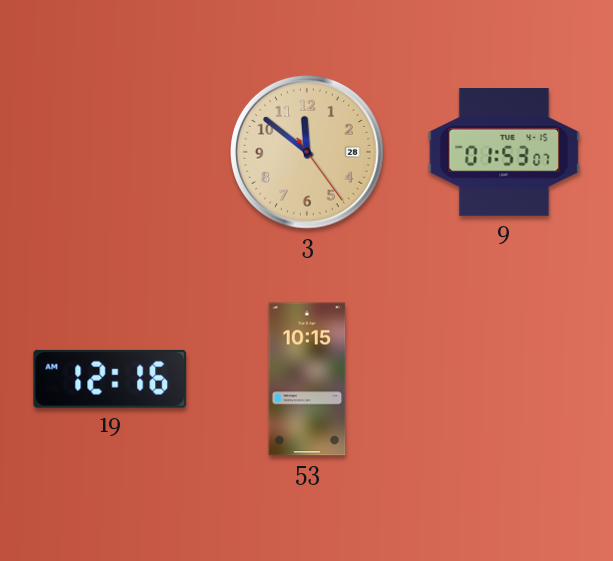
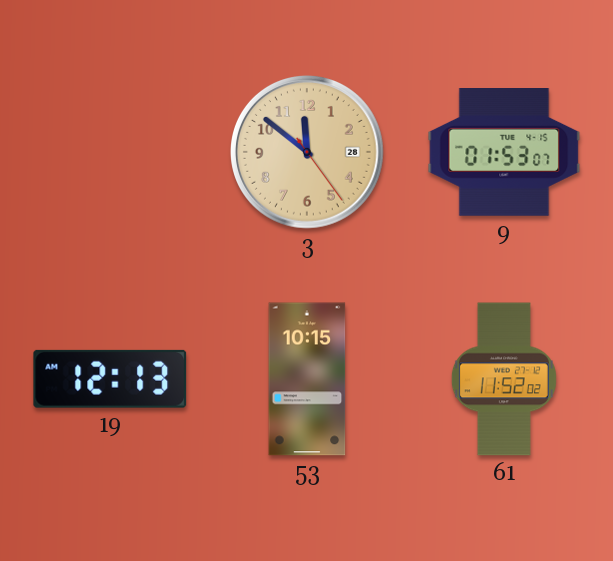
19: 12:16 -> 12:13
61: none -> 11:52
